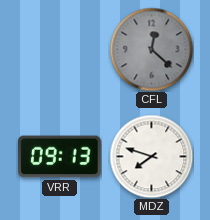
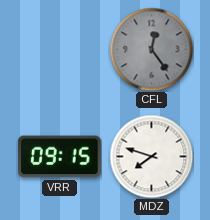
CFL: 12:22 -> 12:24
VRR: 09:13 -> 09:15
